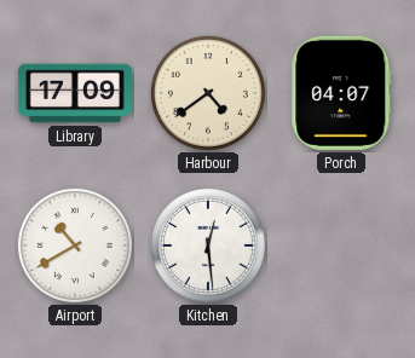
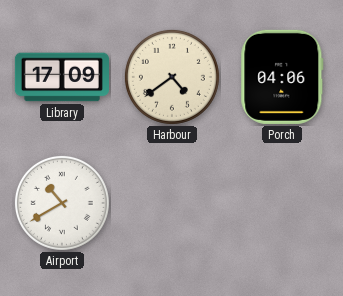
Porch: 04:07 -> 04:06
Kitchen: 12:29 -> none
